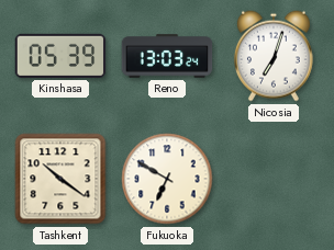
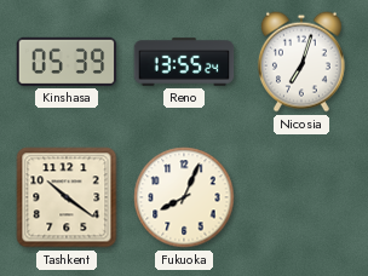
Reno: 13:03 -> 13:55
Fukuoka: 6:50 -> 8:04
